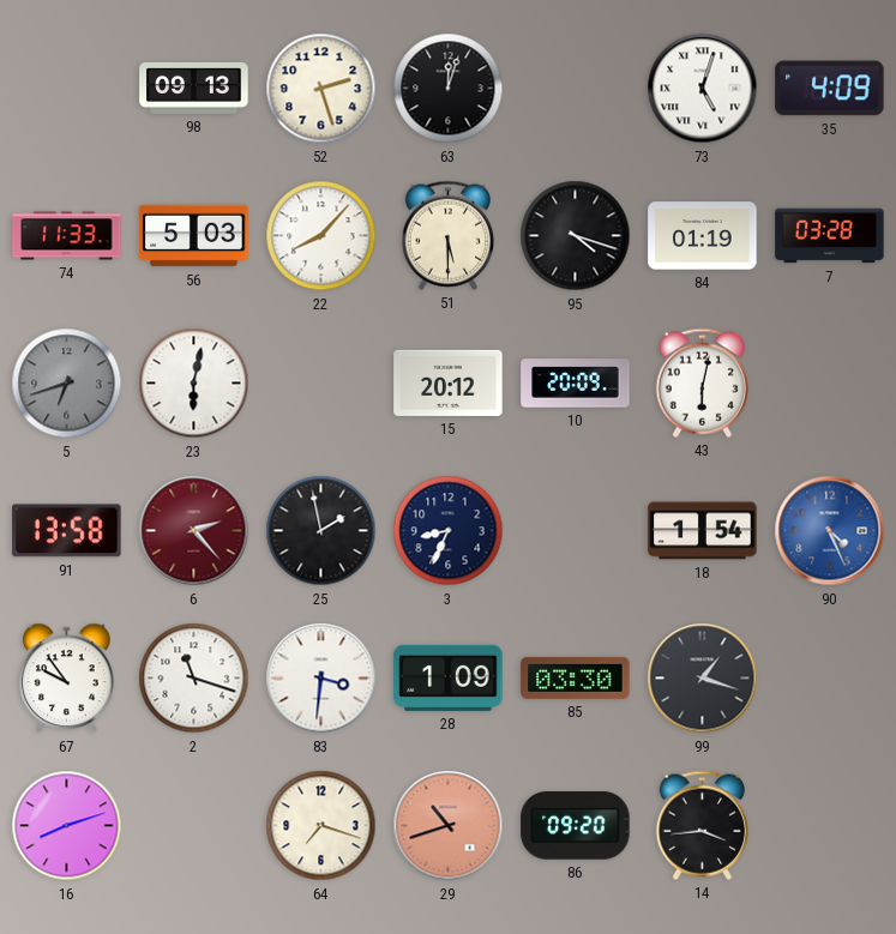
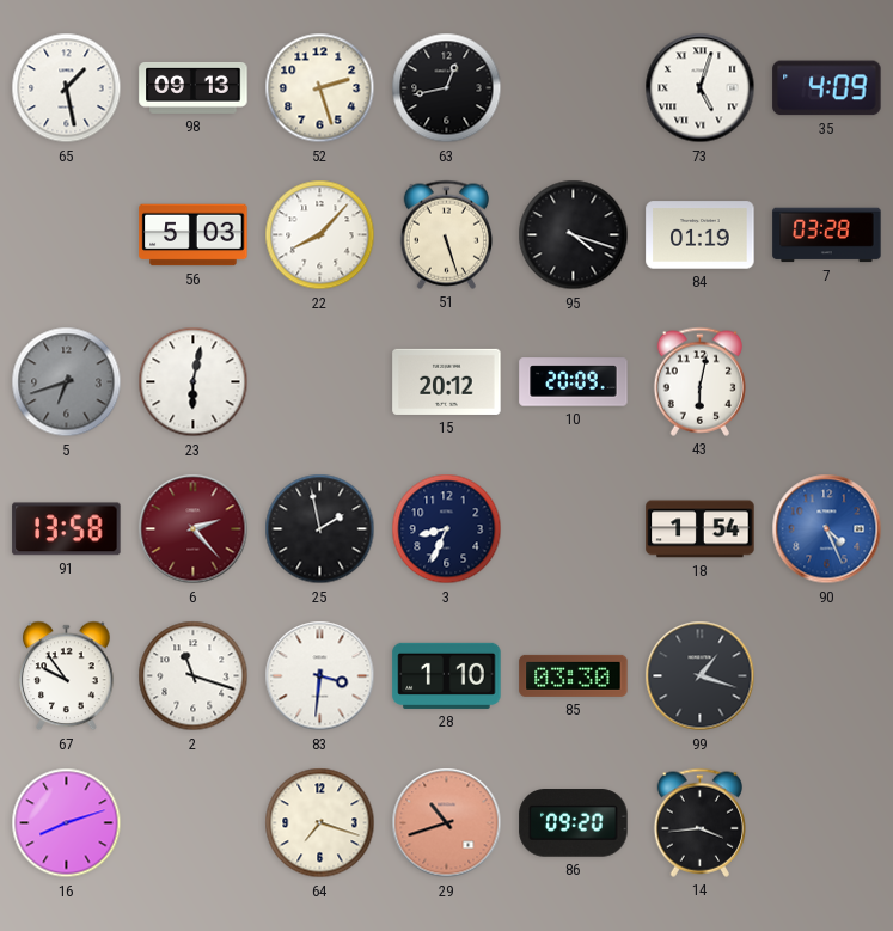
65: none -> 1:28
63: 12:03 -> 12:43
74: 11:33 -> none
51: 5:30 -> 5:27
28: 1:09 -> 1:10
